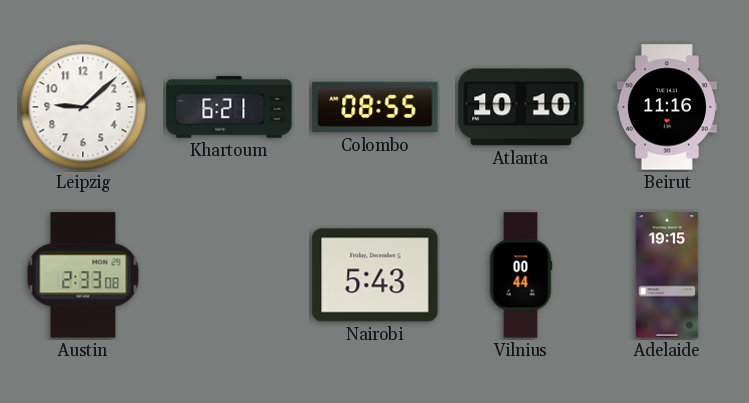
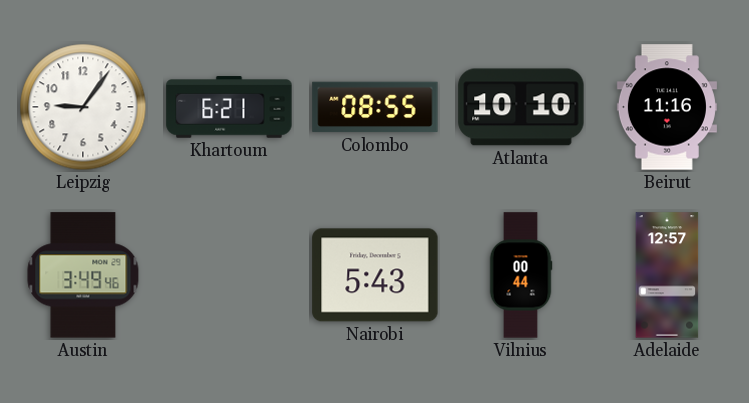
Leipzig: 9:08 -> 9:06
Austin: 2:33 -> 3:49
Adelaide: 19:15 -> 12:57
